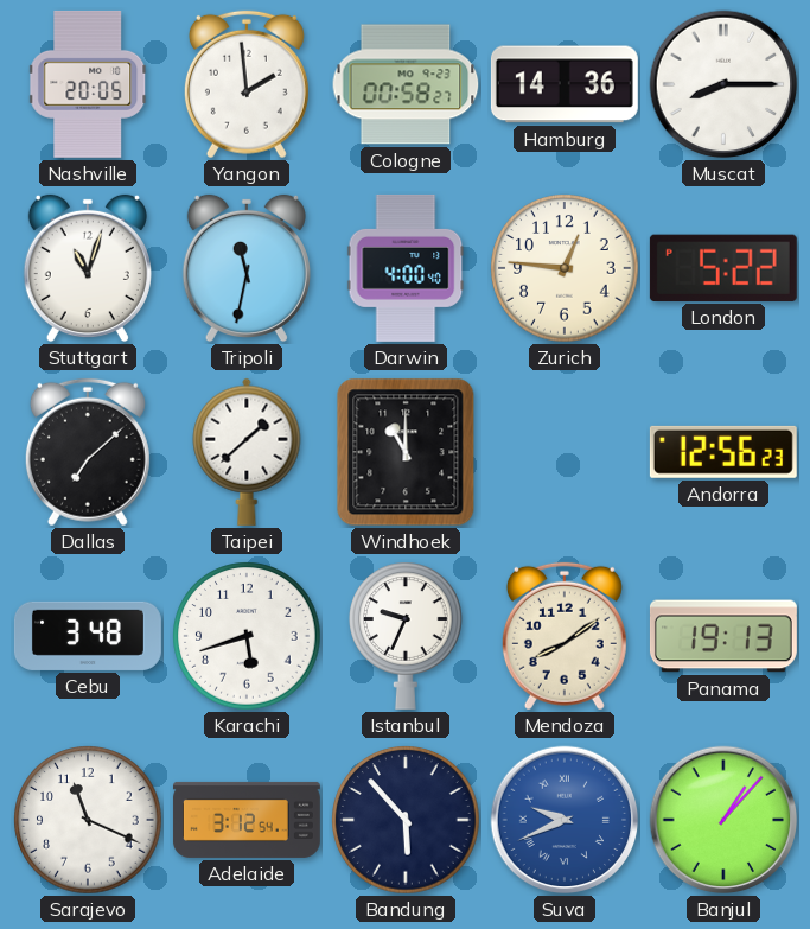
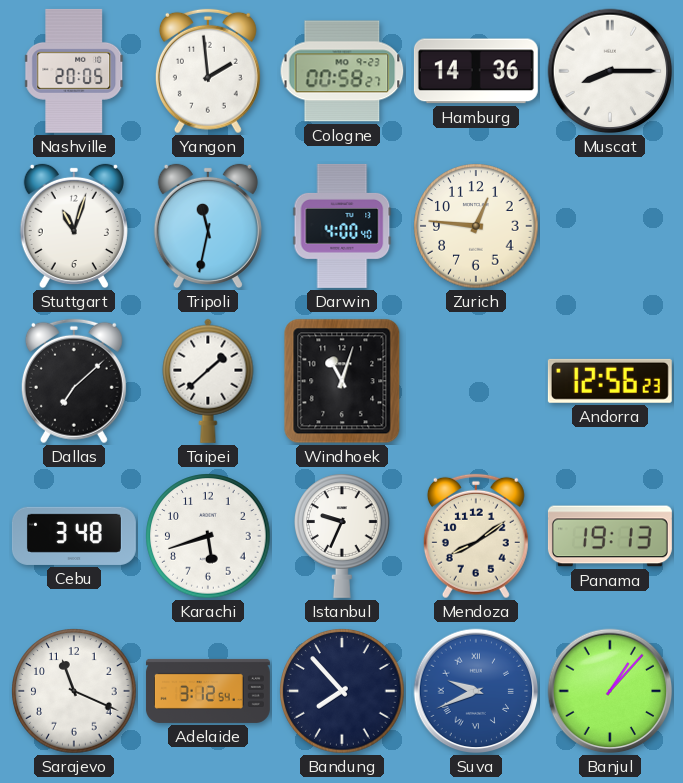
London: 5:22 -> none
Windhoek: 11:00 -> 11:03
Bandung: 5:53 -> 7:53
